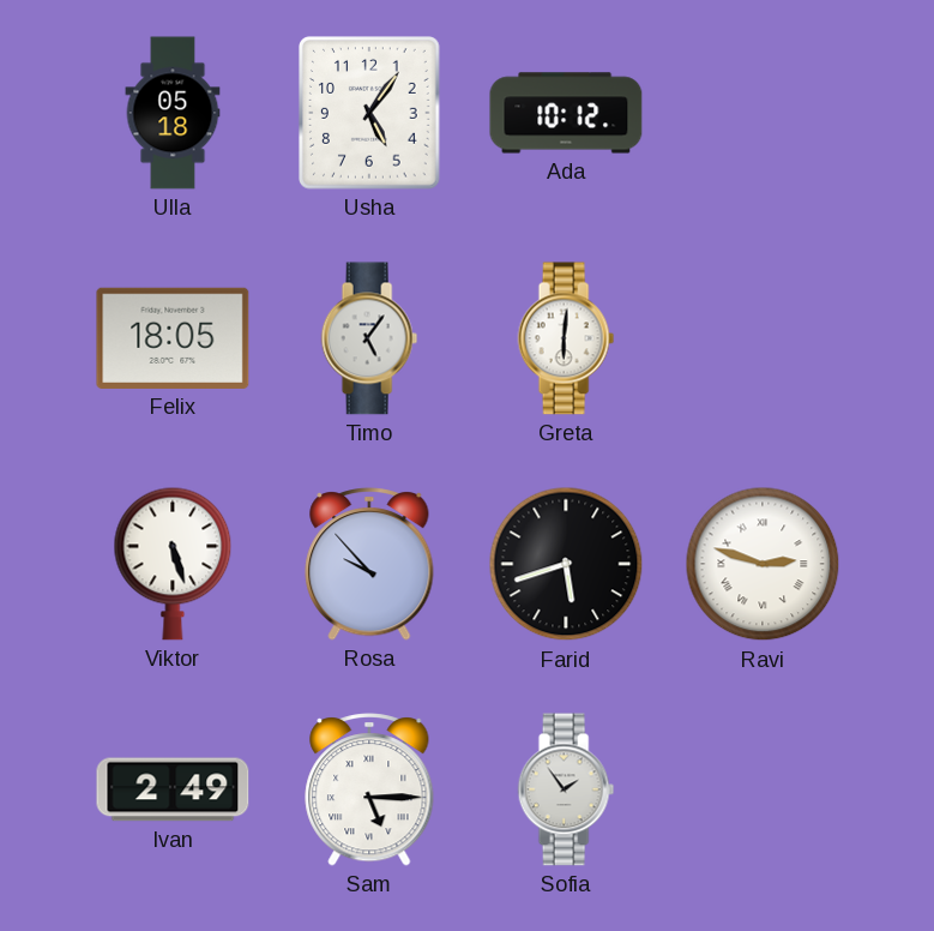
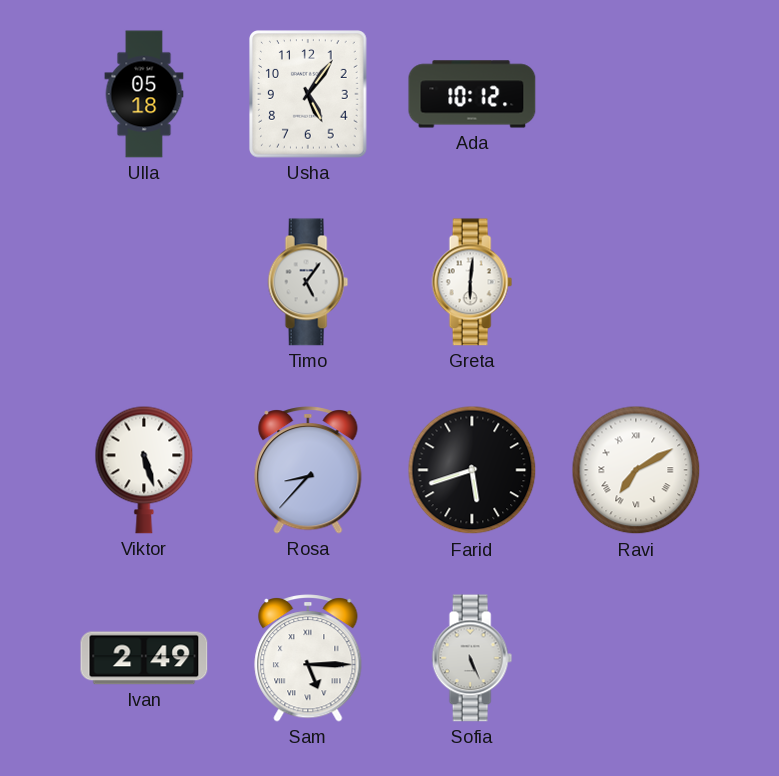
Felix: 18:05 -> none
Rosa: 9:53 -> 8:37
Ravi: 2:48 -> 7:10
Sofia: 1:54 -> 5:26
